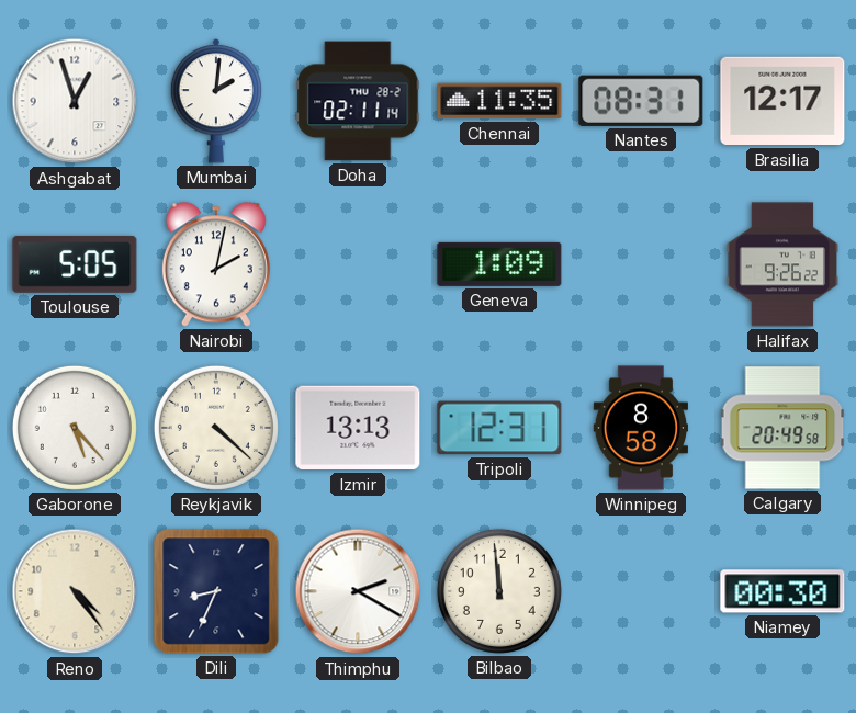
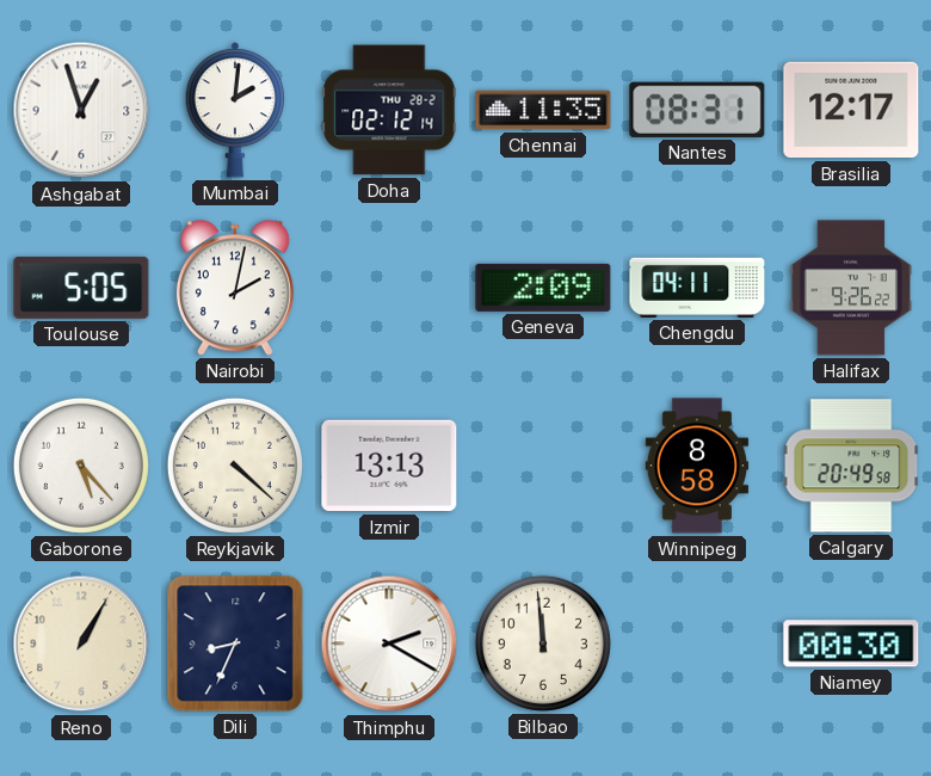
Doha: 02:11 -> 02:12
Geneva: 1:09 -> 2:09
Chengdu: none -> 04:11
Tripoli: 12:31 -> none
Reno: 4:24 -> 1:05
